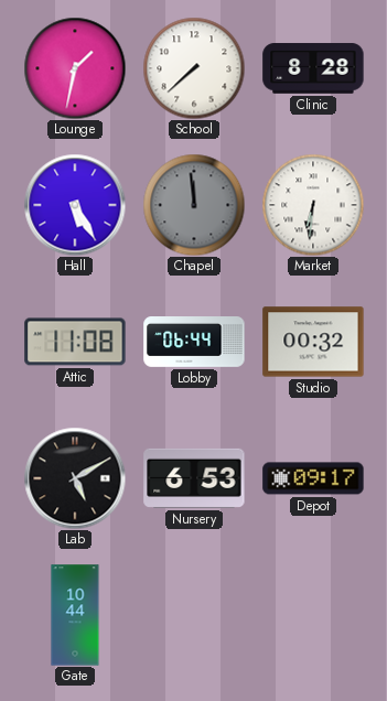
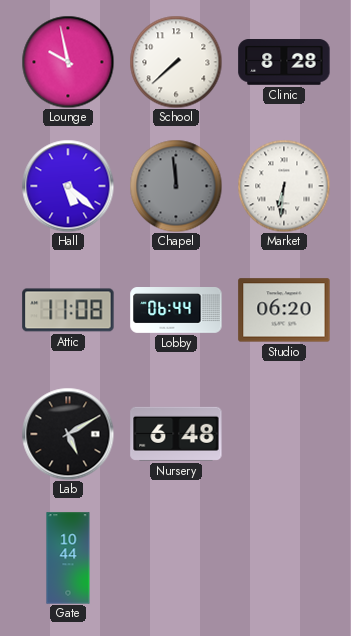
Lounge: 1:32 -> 9:58
Hall: 5:25 -> 5:22
Studio: 00:32 -> 06:20
Nursery: 6:53 -> 6:48
Depot: 09:17 -> none
